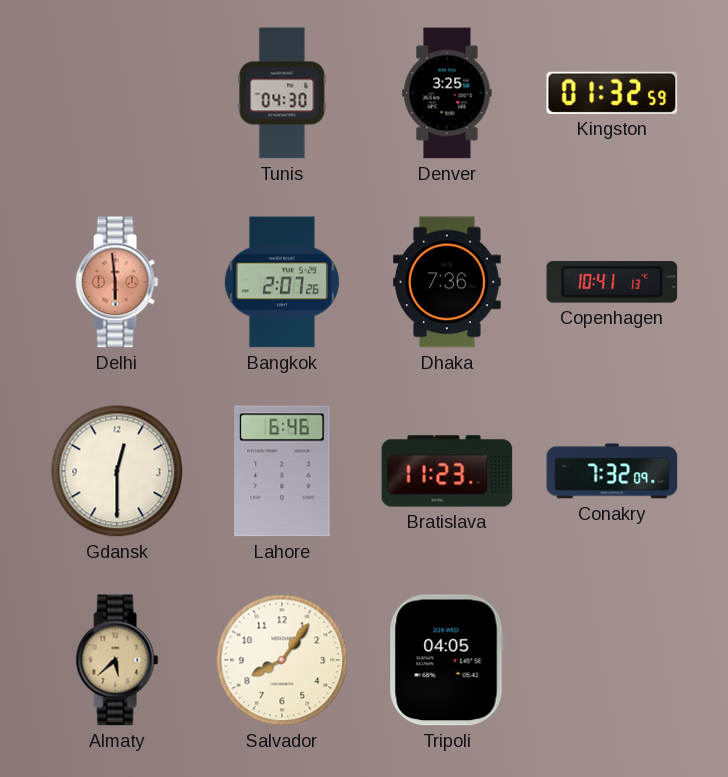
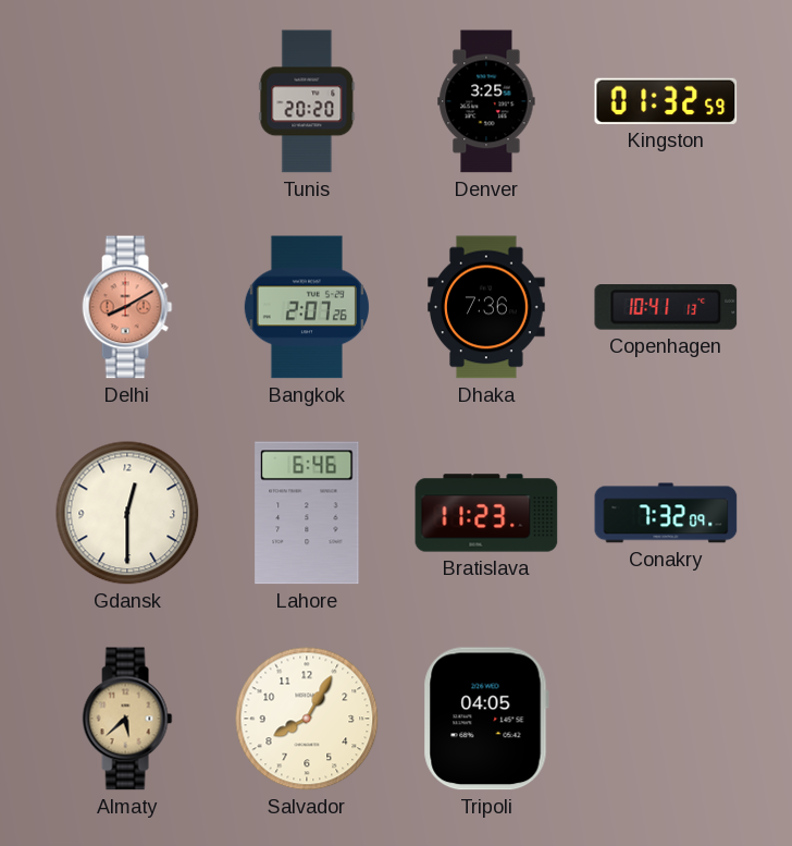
Tunis: 04:30 -> 20:20
Delhi: 5:59 -> 8:10
Salvador: 8:06 -> 8:05
